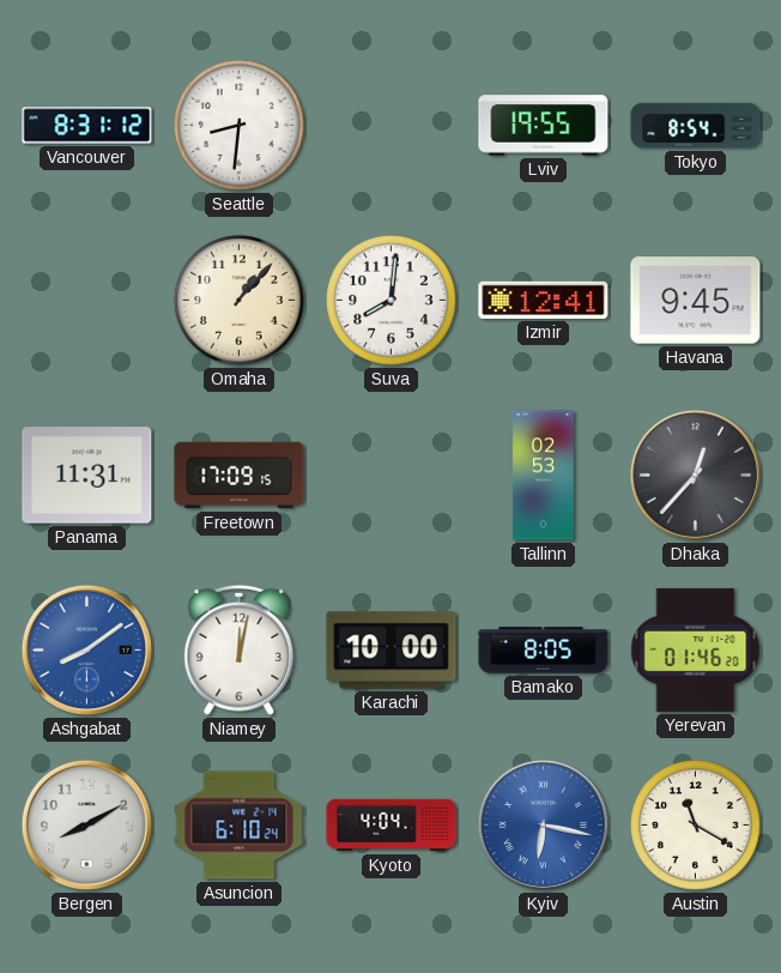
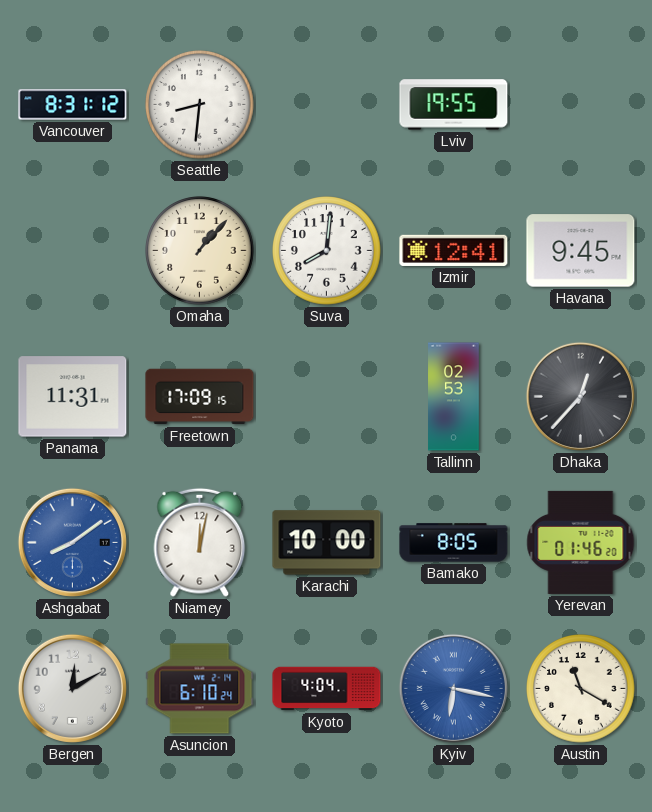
Tokyo: 8:54 -> none
Bergen: 8:10 -> 12:10
